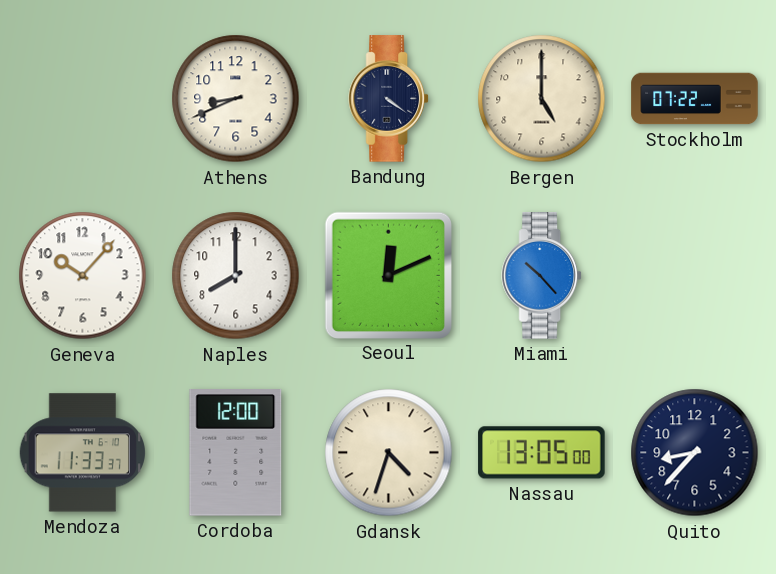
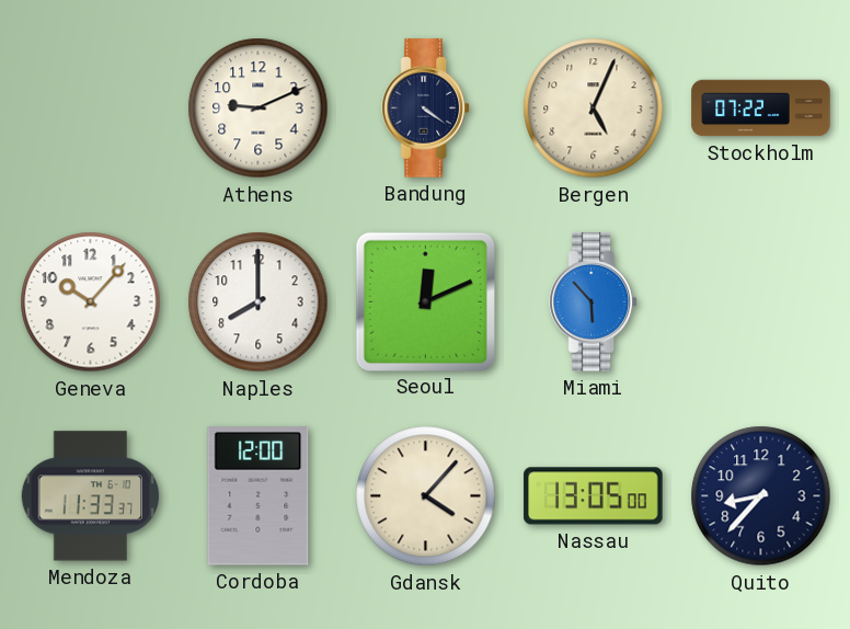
Athens: 8:41 -> 9:11
Bergen: 5:00 -> 5:04
Miami: 10:23 -> 5:53
Gdansk: 4:33 -> 4:07
